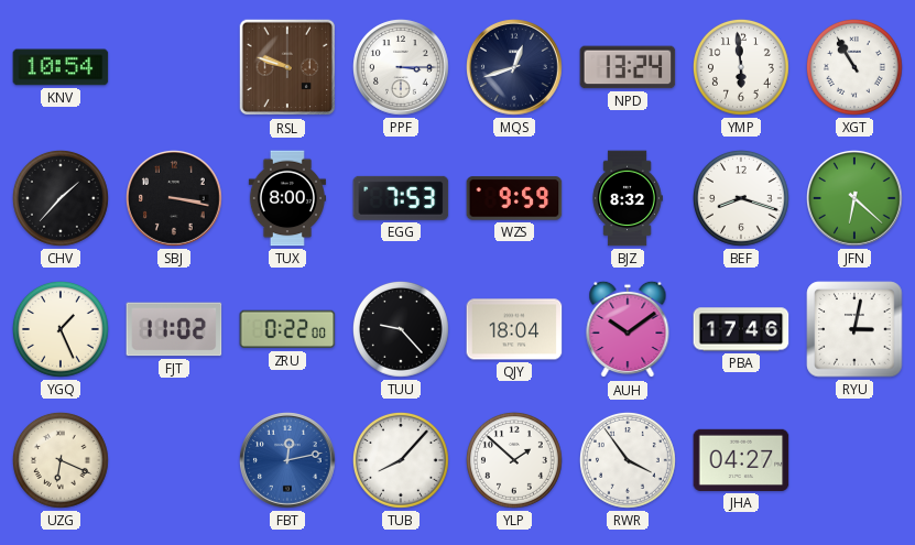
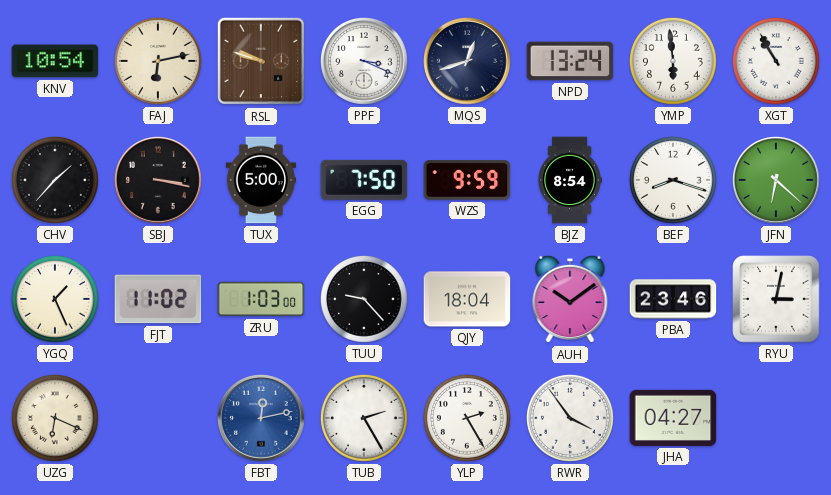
FAJ: none -> 6:13
PPF: 3:15 -> 3:19
TUX: 8:00 -> 5:00
EGG: 7:53 -> 7:50
BJZ: 8:32 -> 8:54
ZRU: 0:22 -> 1:03
PBA: 17:46 -> 23:46
TUB: 8:07 -> 2:25
YLP: 1:52 -> 2:25
